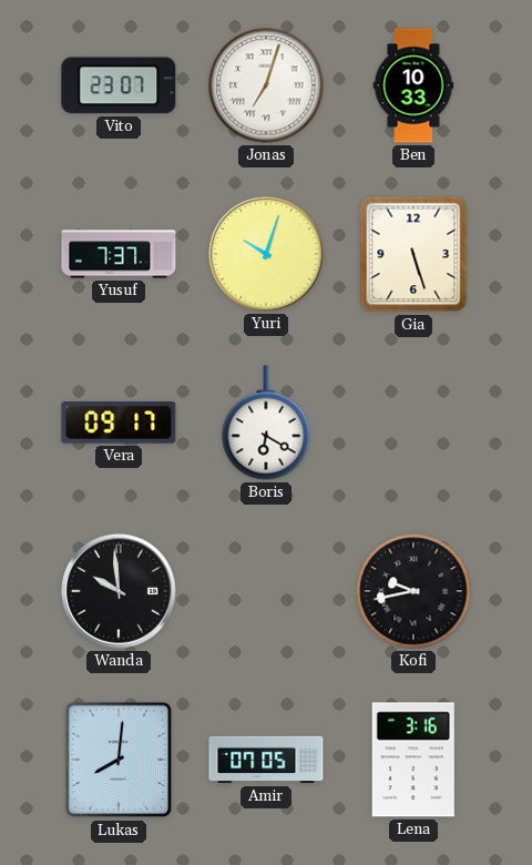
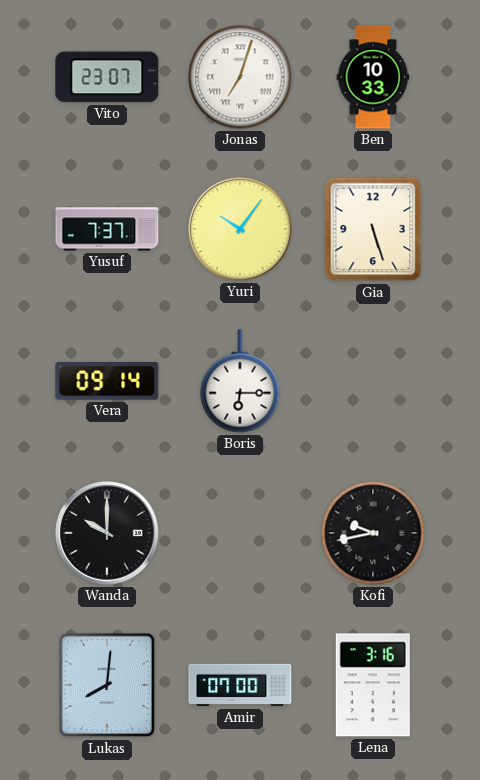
Yuri: 10:03 -> 10:06
Vera: 09:17 -> 09:14
Boris: 6:20 -> 6:15
Wanda: 9:59 -> 10:00
Amir: 07:05 -> 07:00
